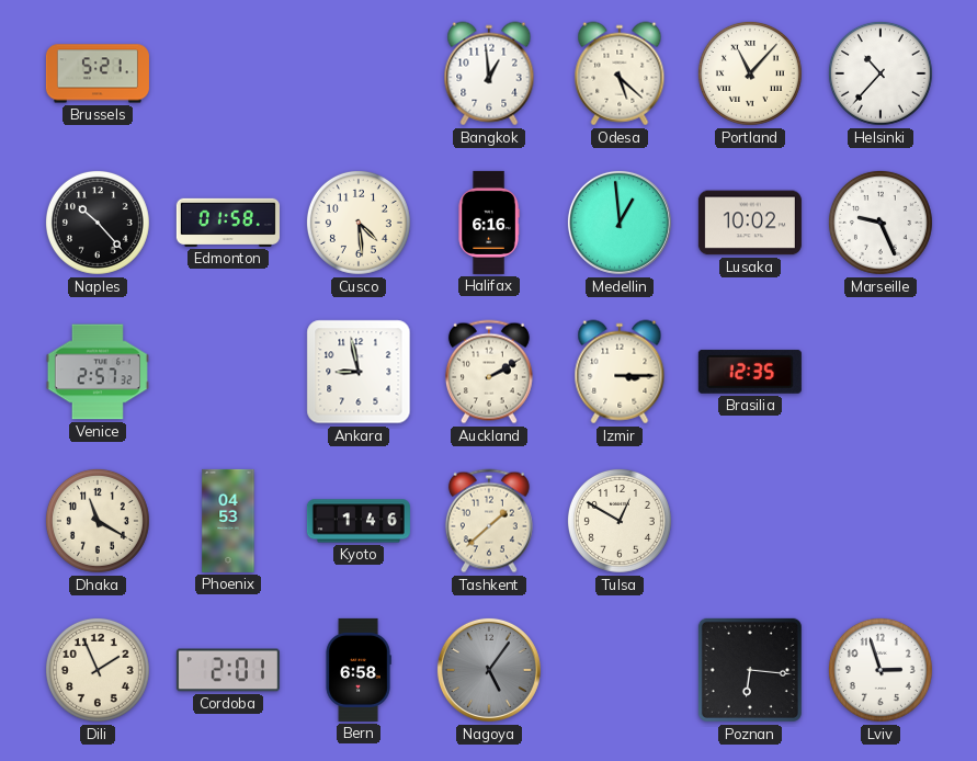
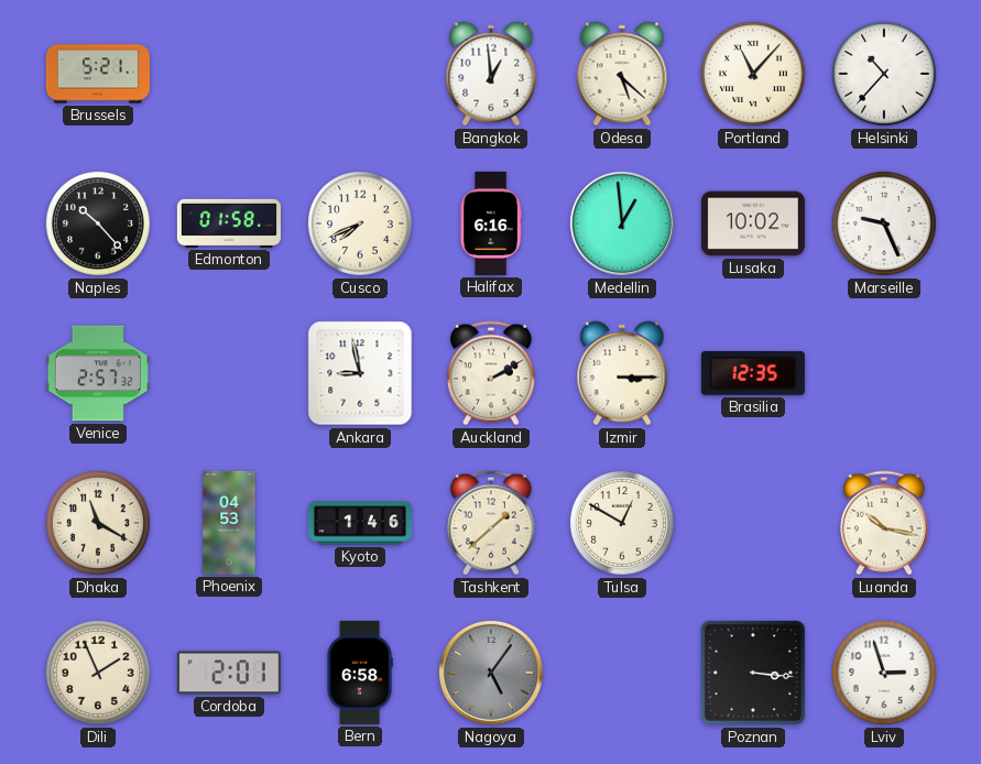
Cusco: 4:29 -> 7:41
Luanda: none -> 10:17
Poznan: 6:16 -> 3:16
